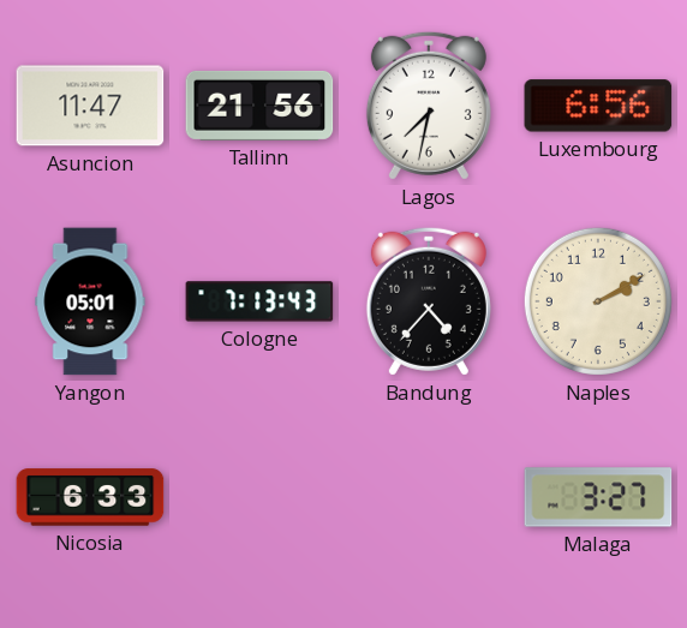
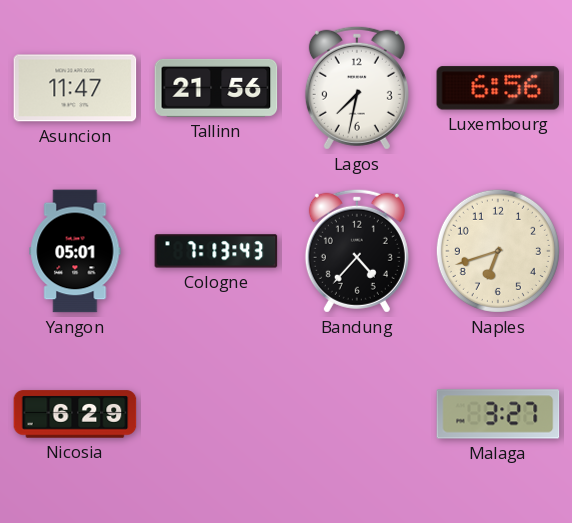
Naples: 2:10 -> 6:42
Nicosia: 6:33 -> 6:29
